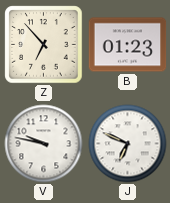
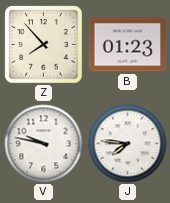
Z: 6:53 -> 7:53
J: 6:49 -> 7:46
